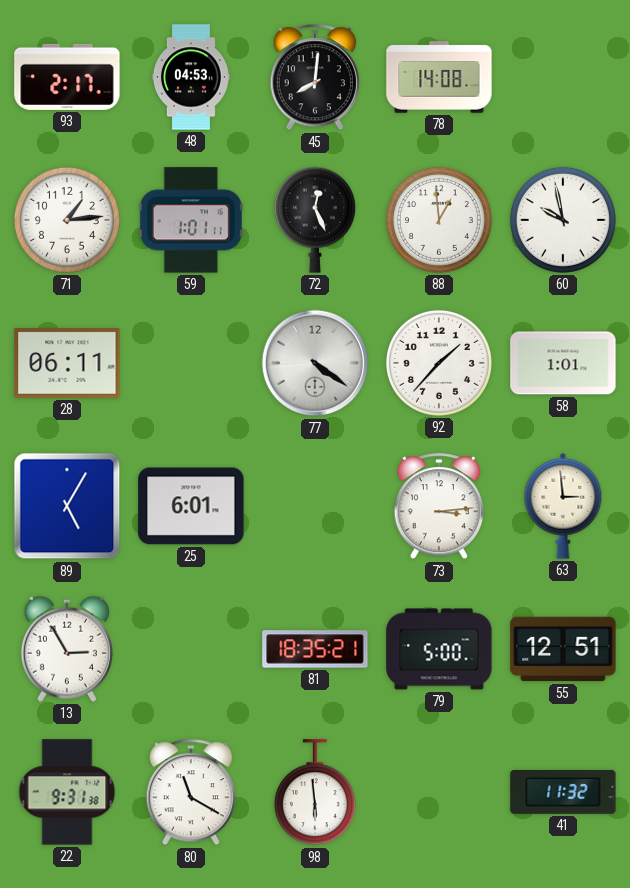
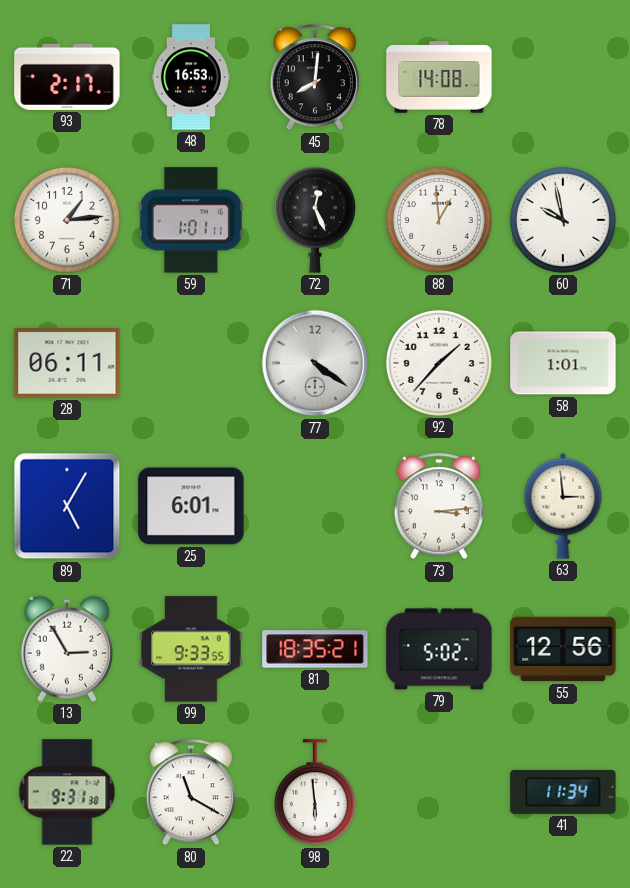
48: 04:53 -> 16:53
99: none -> 9:33
79: 5:00 -> 5:02
55: 12:51 -> 12:56
41: 11:32 -> 11:34
